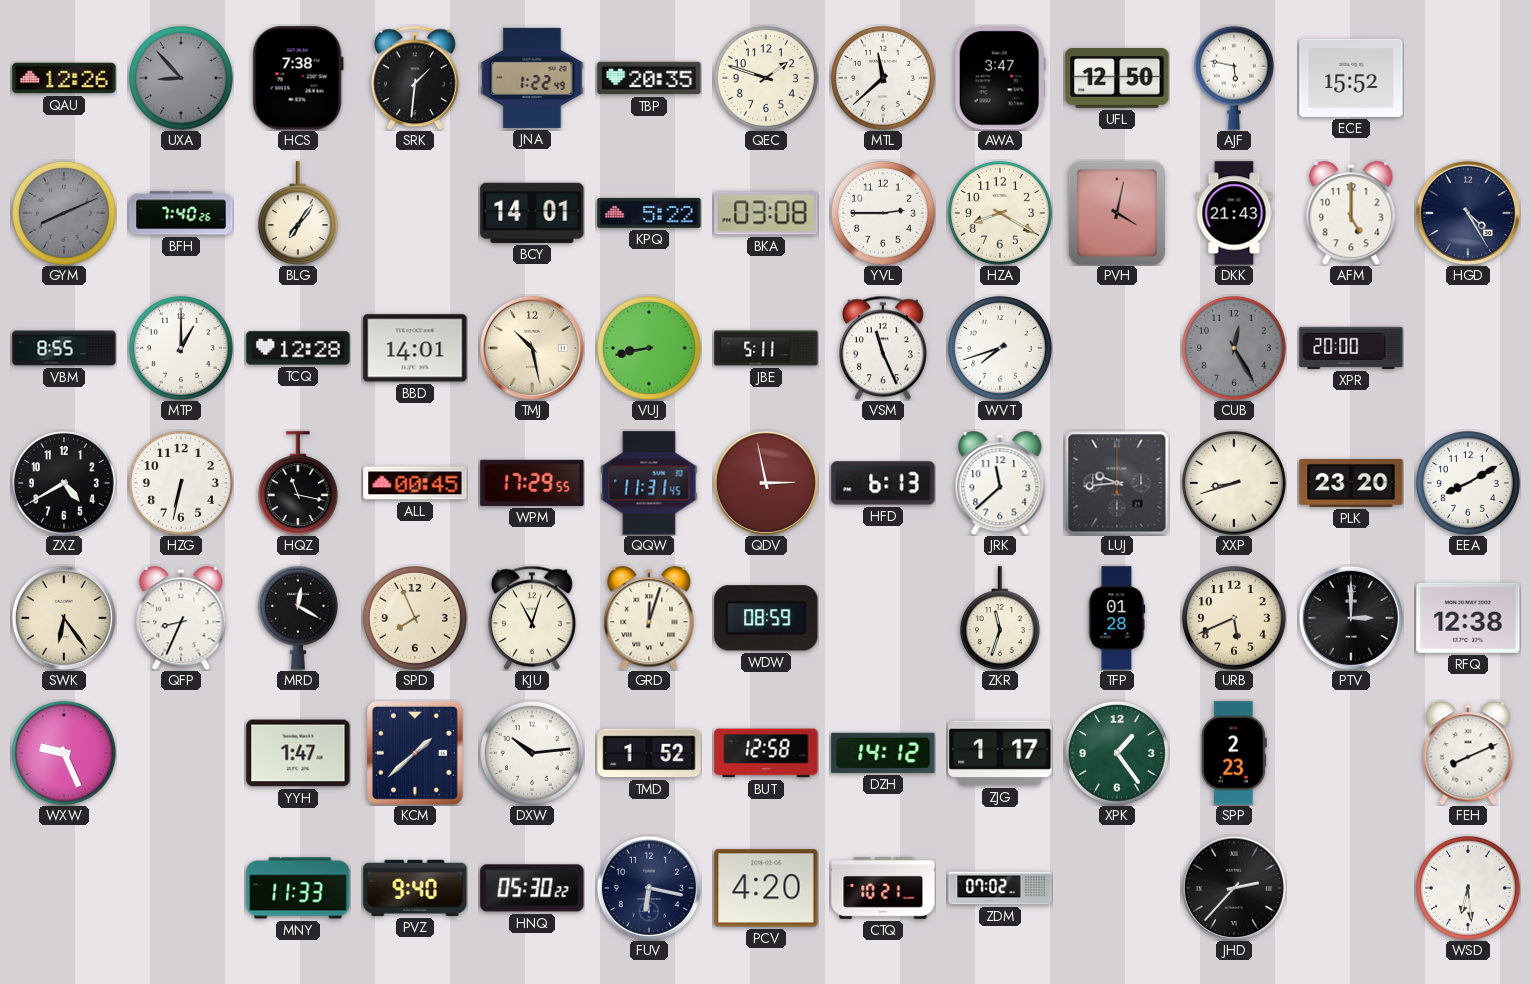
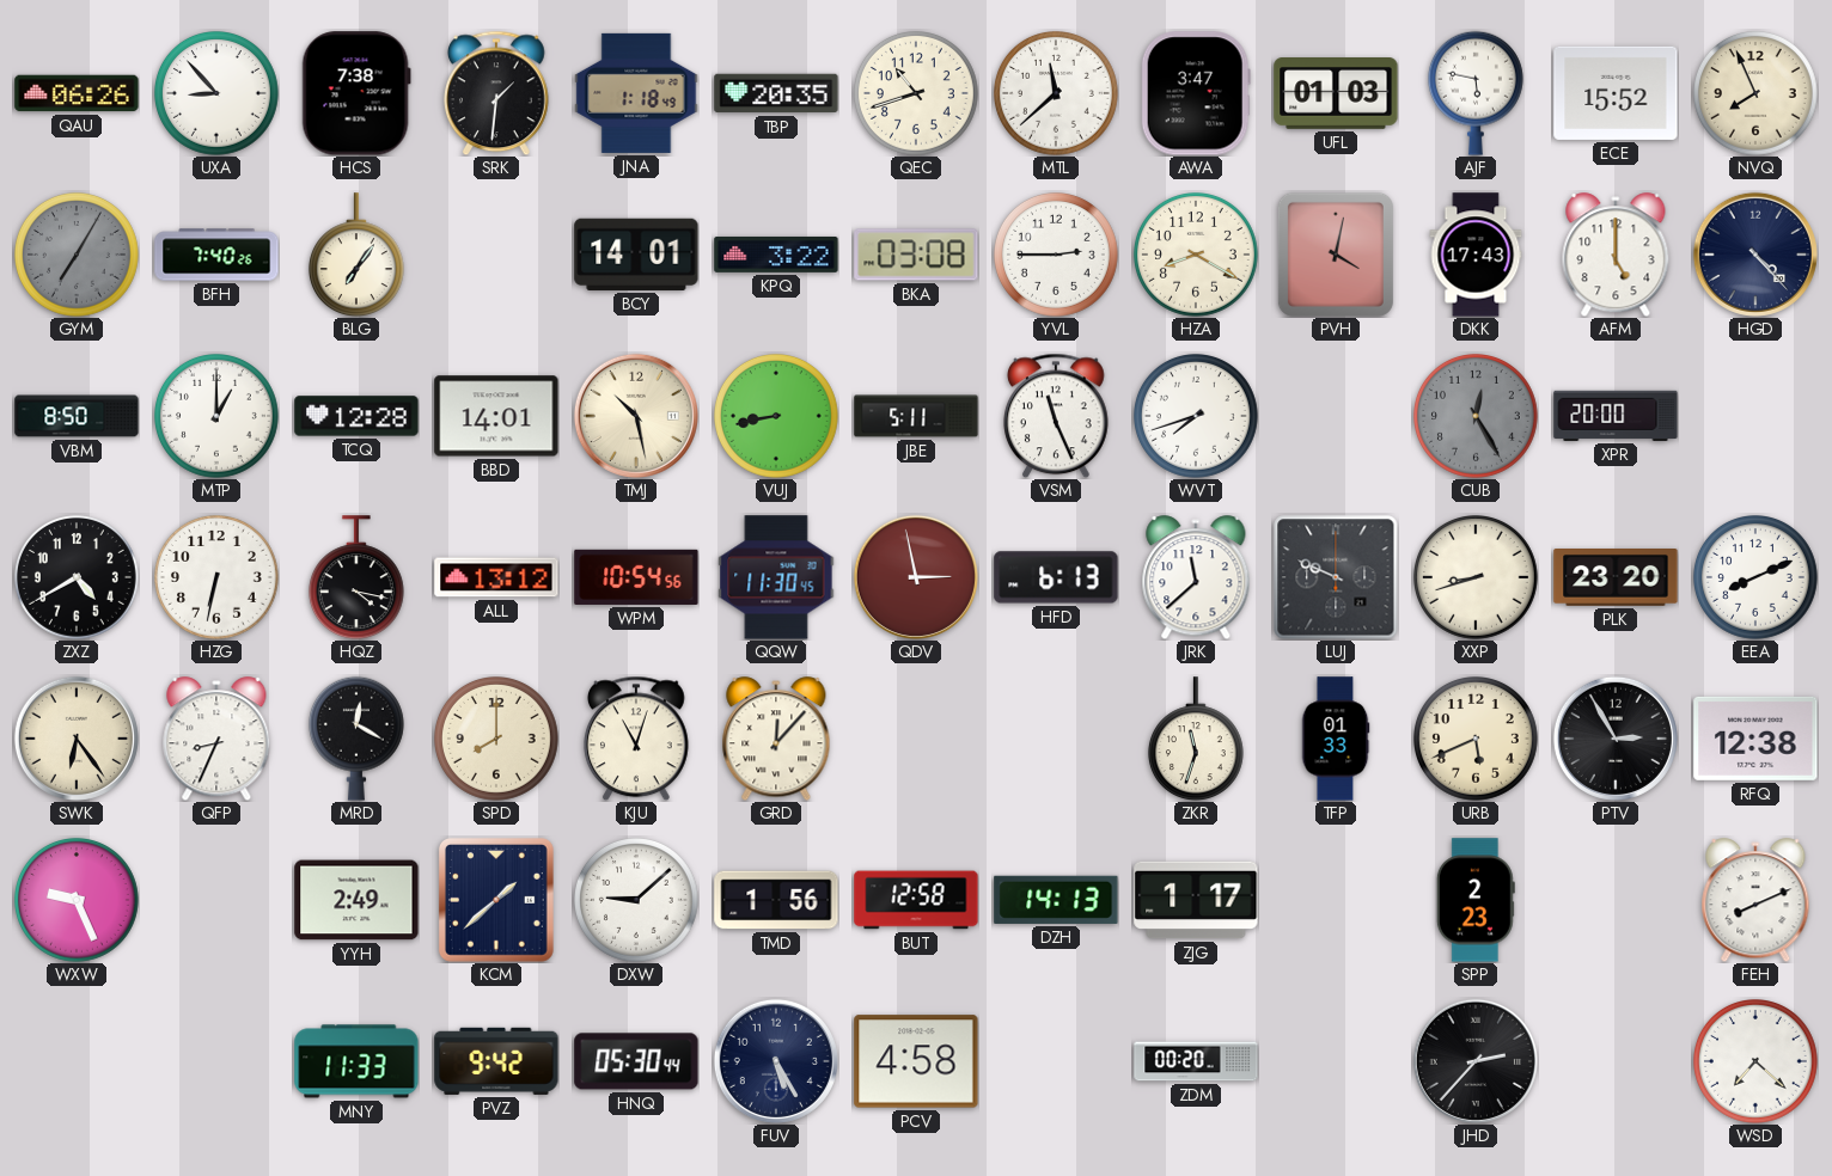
QAU: 12:26 -> 06:26
UXA dial: grey -> white
JNA: 1:22 -> 1:18
QEC: 1:48 -> 10:42
UFL: 12:50 -> 01:03
NVQ: none -> 7:56
GYM: 8:11 -> 7:05
KPQ: 5:22 -> 3:22
DKK: 21:43 -> 17:43
HGD: 4:25 -> 4:23
VBM: 8:55 -> 8:50
HQZ: 11:17 -> 4:17
ALL: 00:45 -> 13:12
WPM: 17:29 -> 10:54
QQW: 11:31 -> 11:30
LUJ: 9:44 -> 9:49
EEA: 8:10 -> 8:11
SPD: 7:56 -> 8:00
GRD: 12:03 -> 12:07
WDW: 08:59 -> none
TFP: 01:28 -> 01:33
PTV: 3:00 -> 2:55
YYH: 1:47 -> 2:49
DXW: 10:14 -> 9:08
TMD: 1:52 -> 1:56
DZH: 14:12 -> 14:13
XPK: 1:24 -> none
PVZ: 9:40 -> 9:42
HNQ: 05:30:22 -> 05:30:44
FUV: 6:17 -> 5:25
PCV: 4:20 -> 4:58
CTQ: 10:21 -> none
ZDM: 07:02 -> 00:20
WSD: 6:29 -> 7:22
